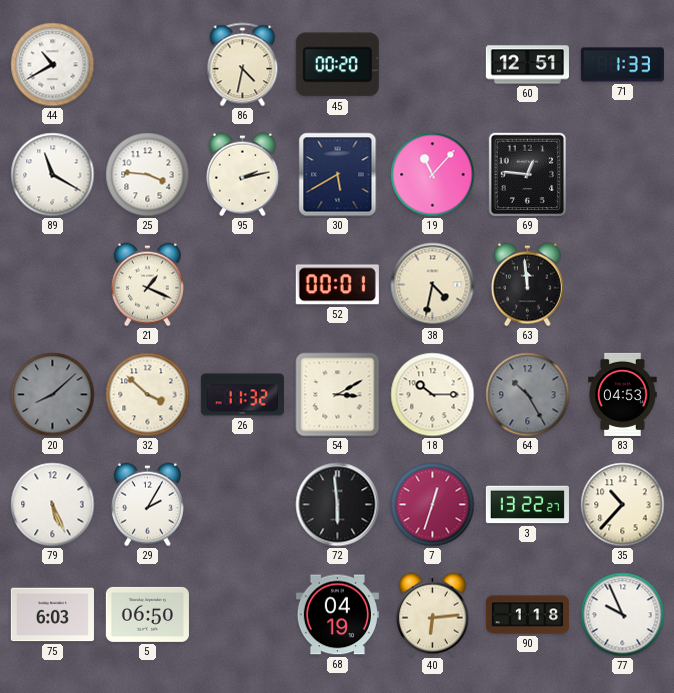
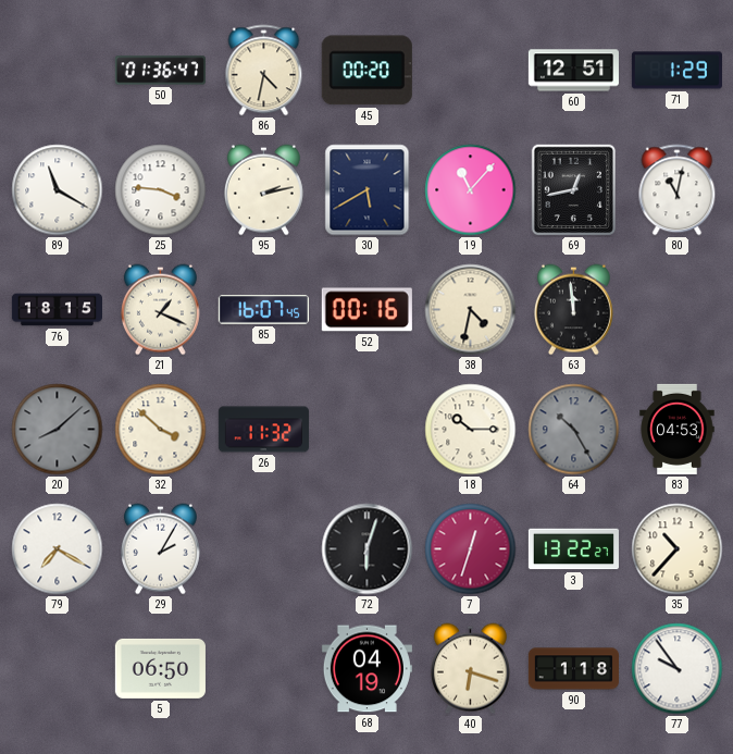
44: 10:40 -> none
50: none -> 01:36
71: 1:33 -> 1:29
69: 12:46 -> 12:43
80: none -> 11:02
76: none -> 18:15
85: none -> 16:07
52: 00:01 -> 00:16
54: 3:10 -> none
79: 5:26 -> 7:20
72: 5:59 -> 6:03
75: 6:03 -> none
40: 6:14 -> 6:18
77: 9:56 -> 9:54
